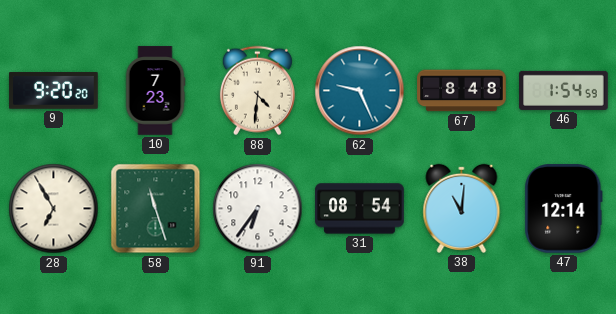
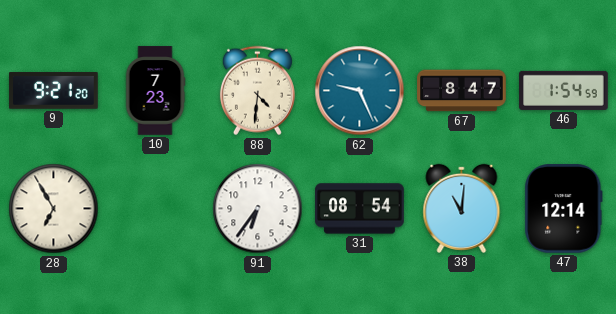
9: 9:20 -> 9:21
67: 8:48 -> 8:47
58: 11:27 -> none
